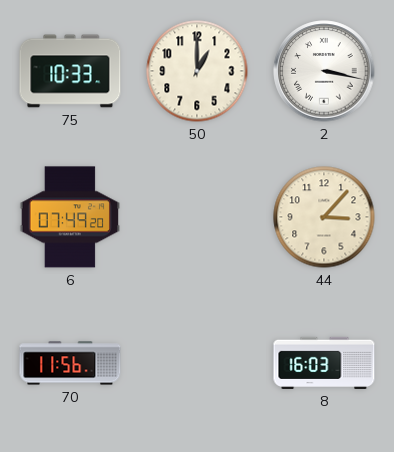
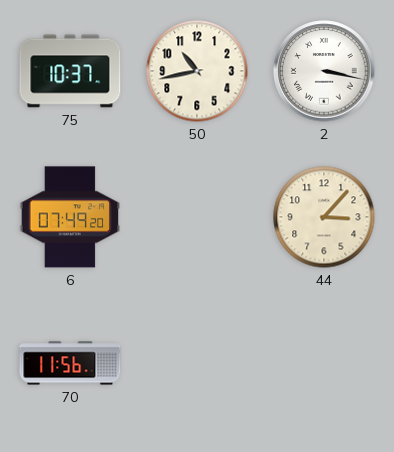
75: 10:33 -> 10:37
50: 1:00 -> 10:43
8: 16:03 -> none
